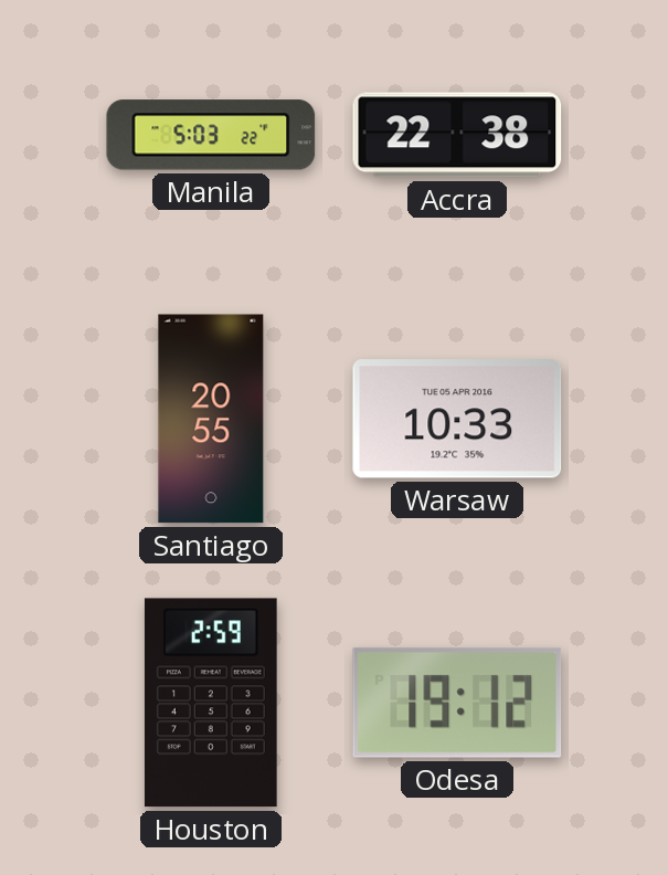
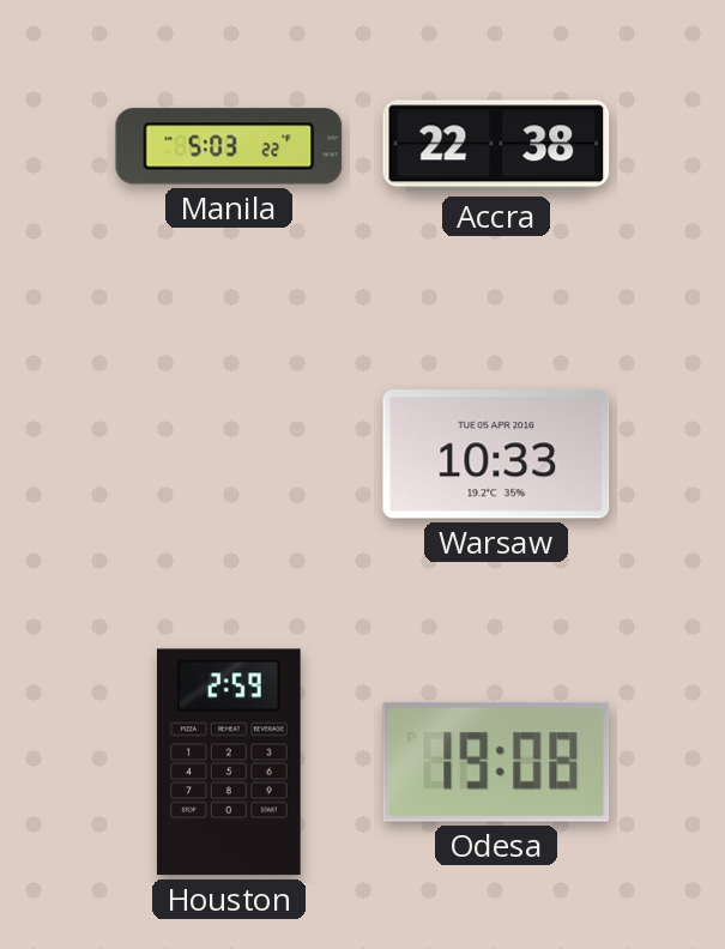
Santiago: 20:55 -> none
Odesa: 19:12 -> 19:08
